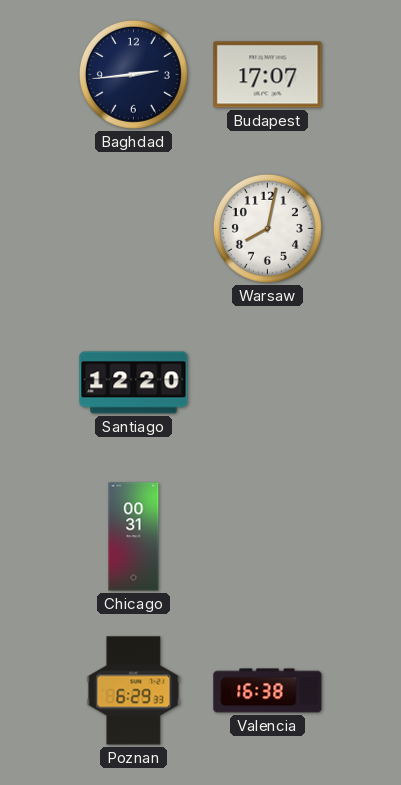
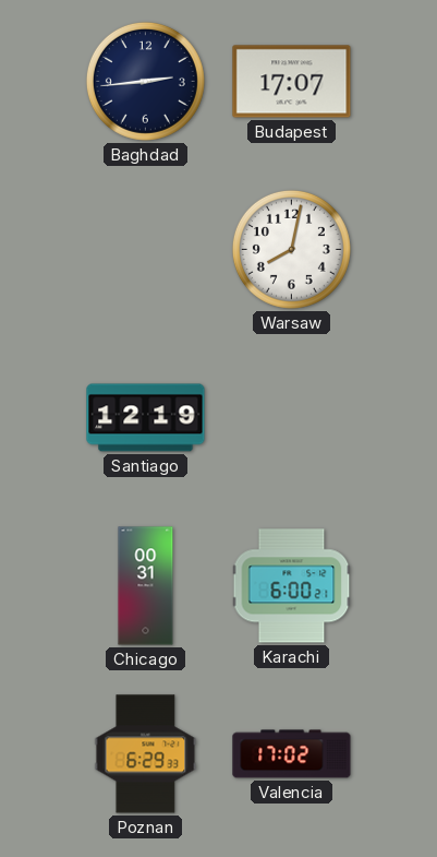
Santiago: 12:20 -> 12:19
Karachi: none -> 6:00
Valencia: 16:38 -> 17:02
